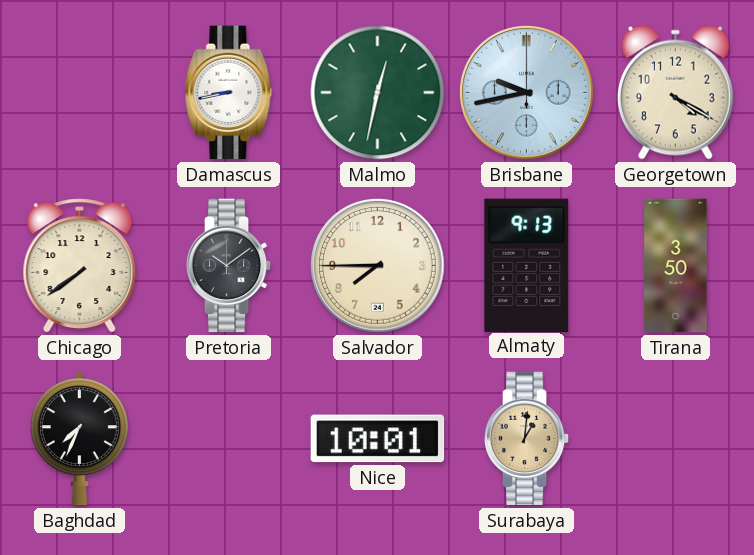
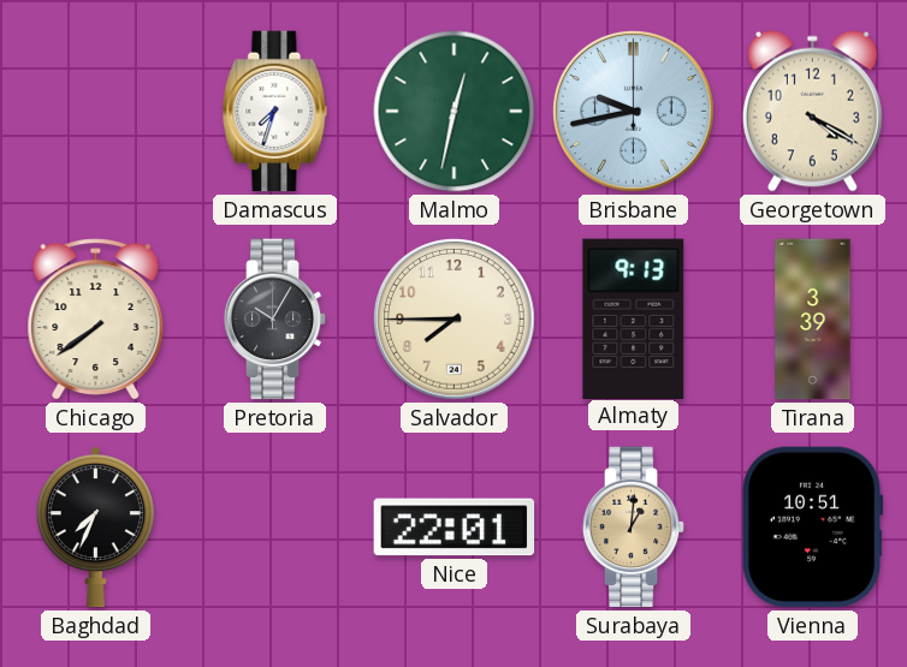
Damascus: 8:43 -> 7:33
Pretoria: 10:09 -> 10:05
Tirana: 3:50 -> 3:39
Nice: 10:01 -> 22:01
Vienna: none -> 10:51
